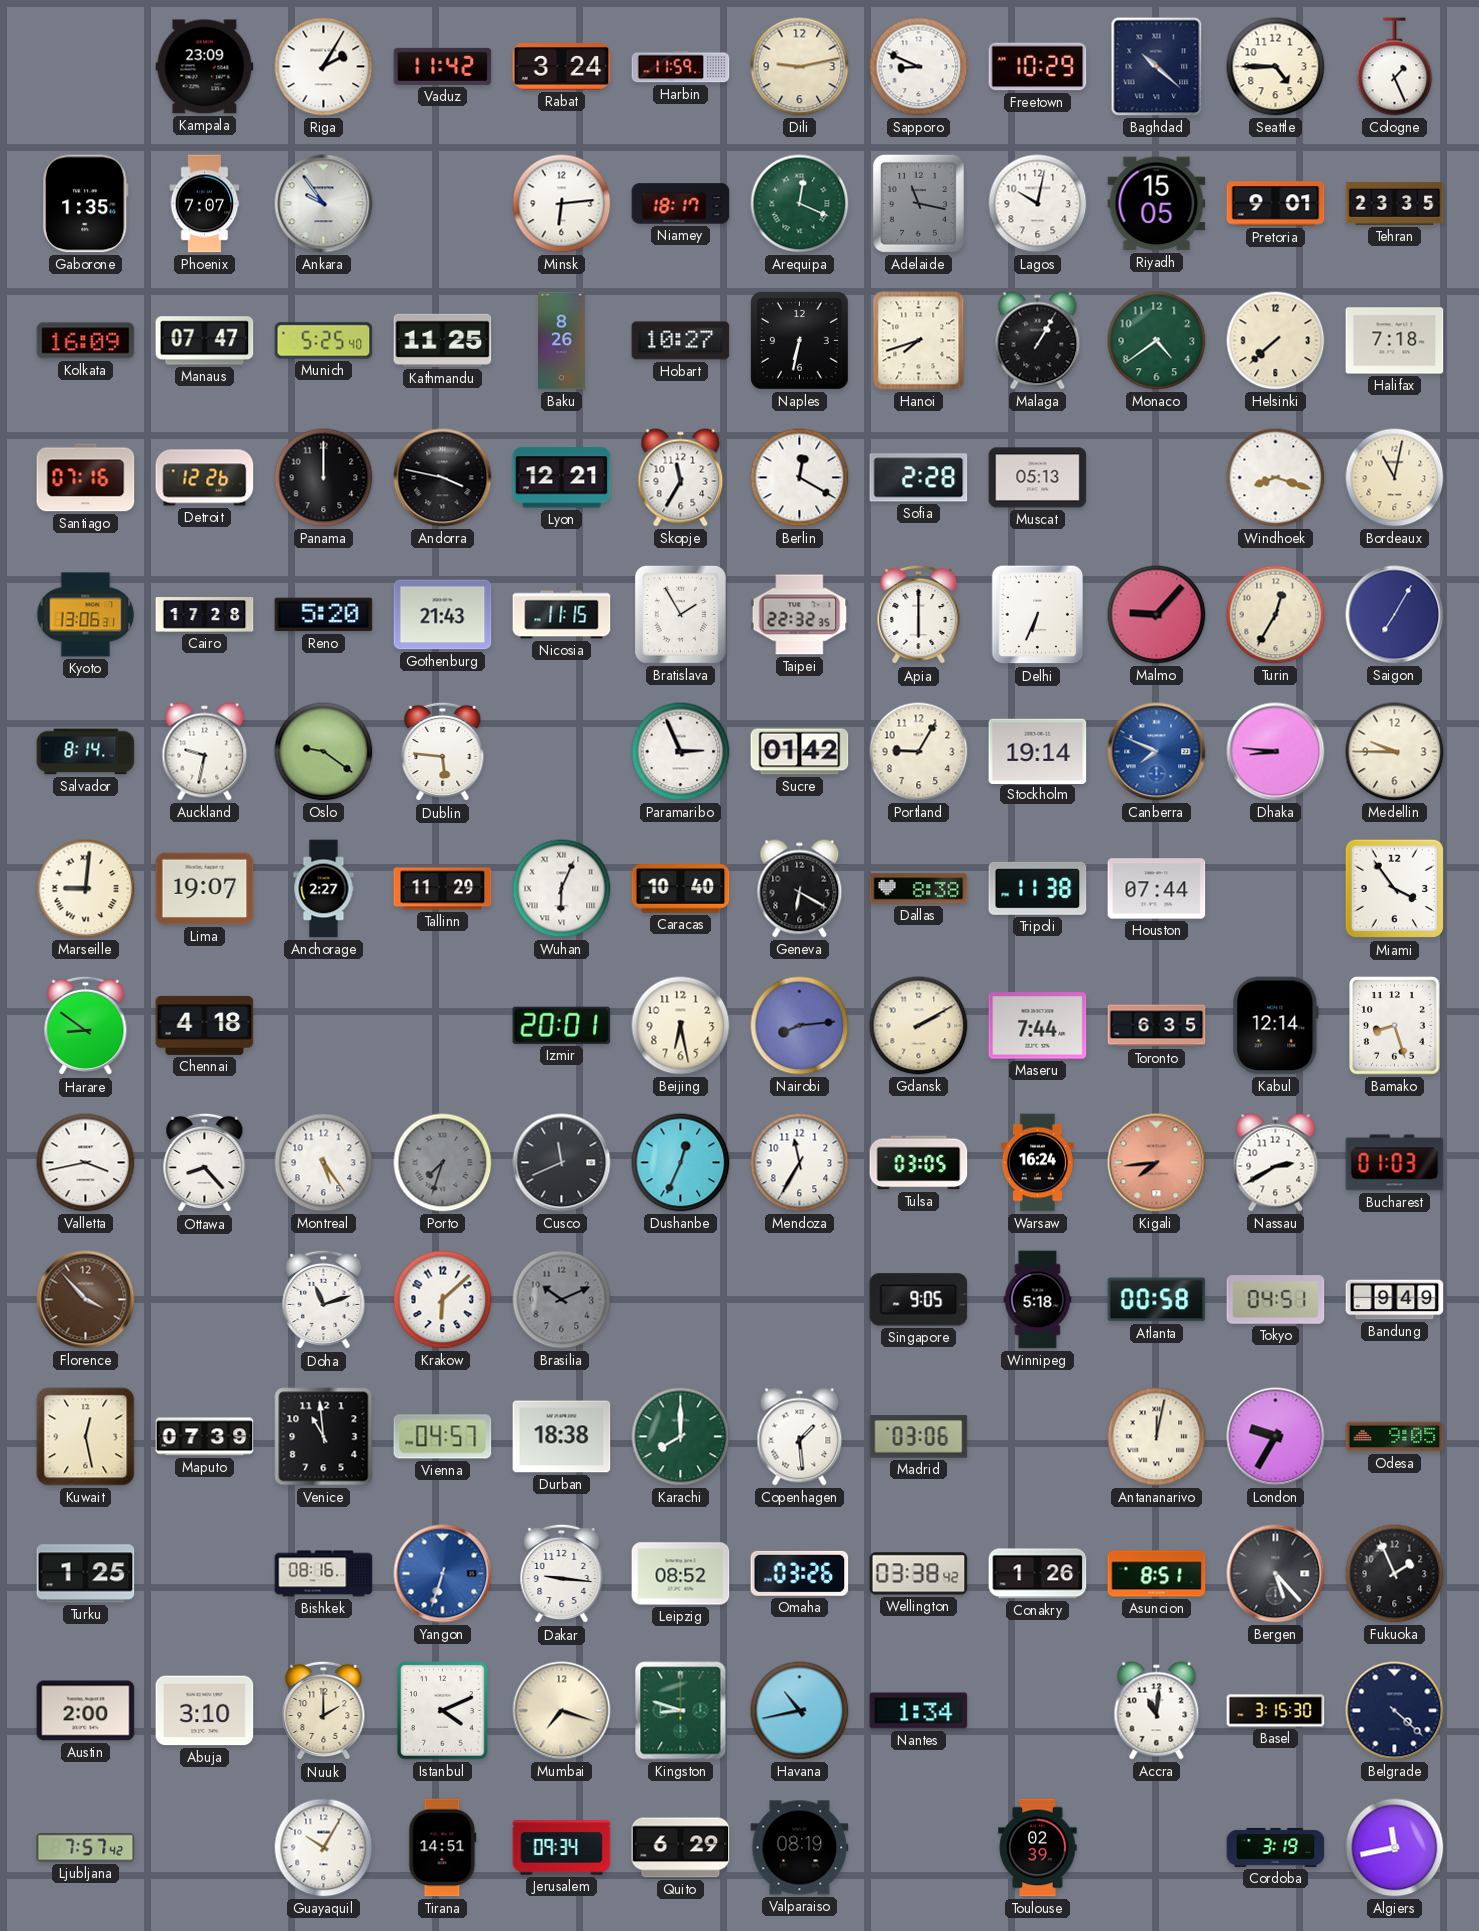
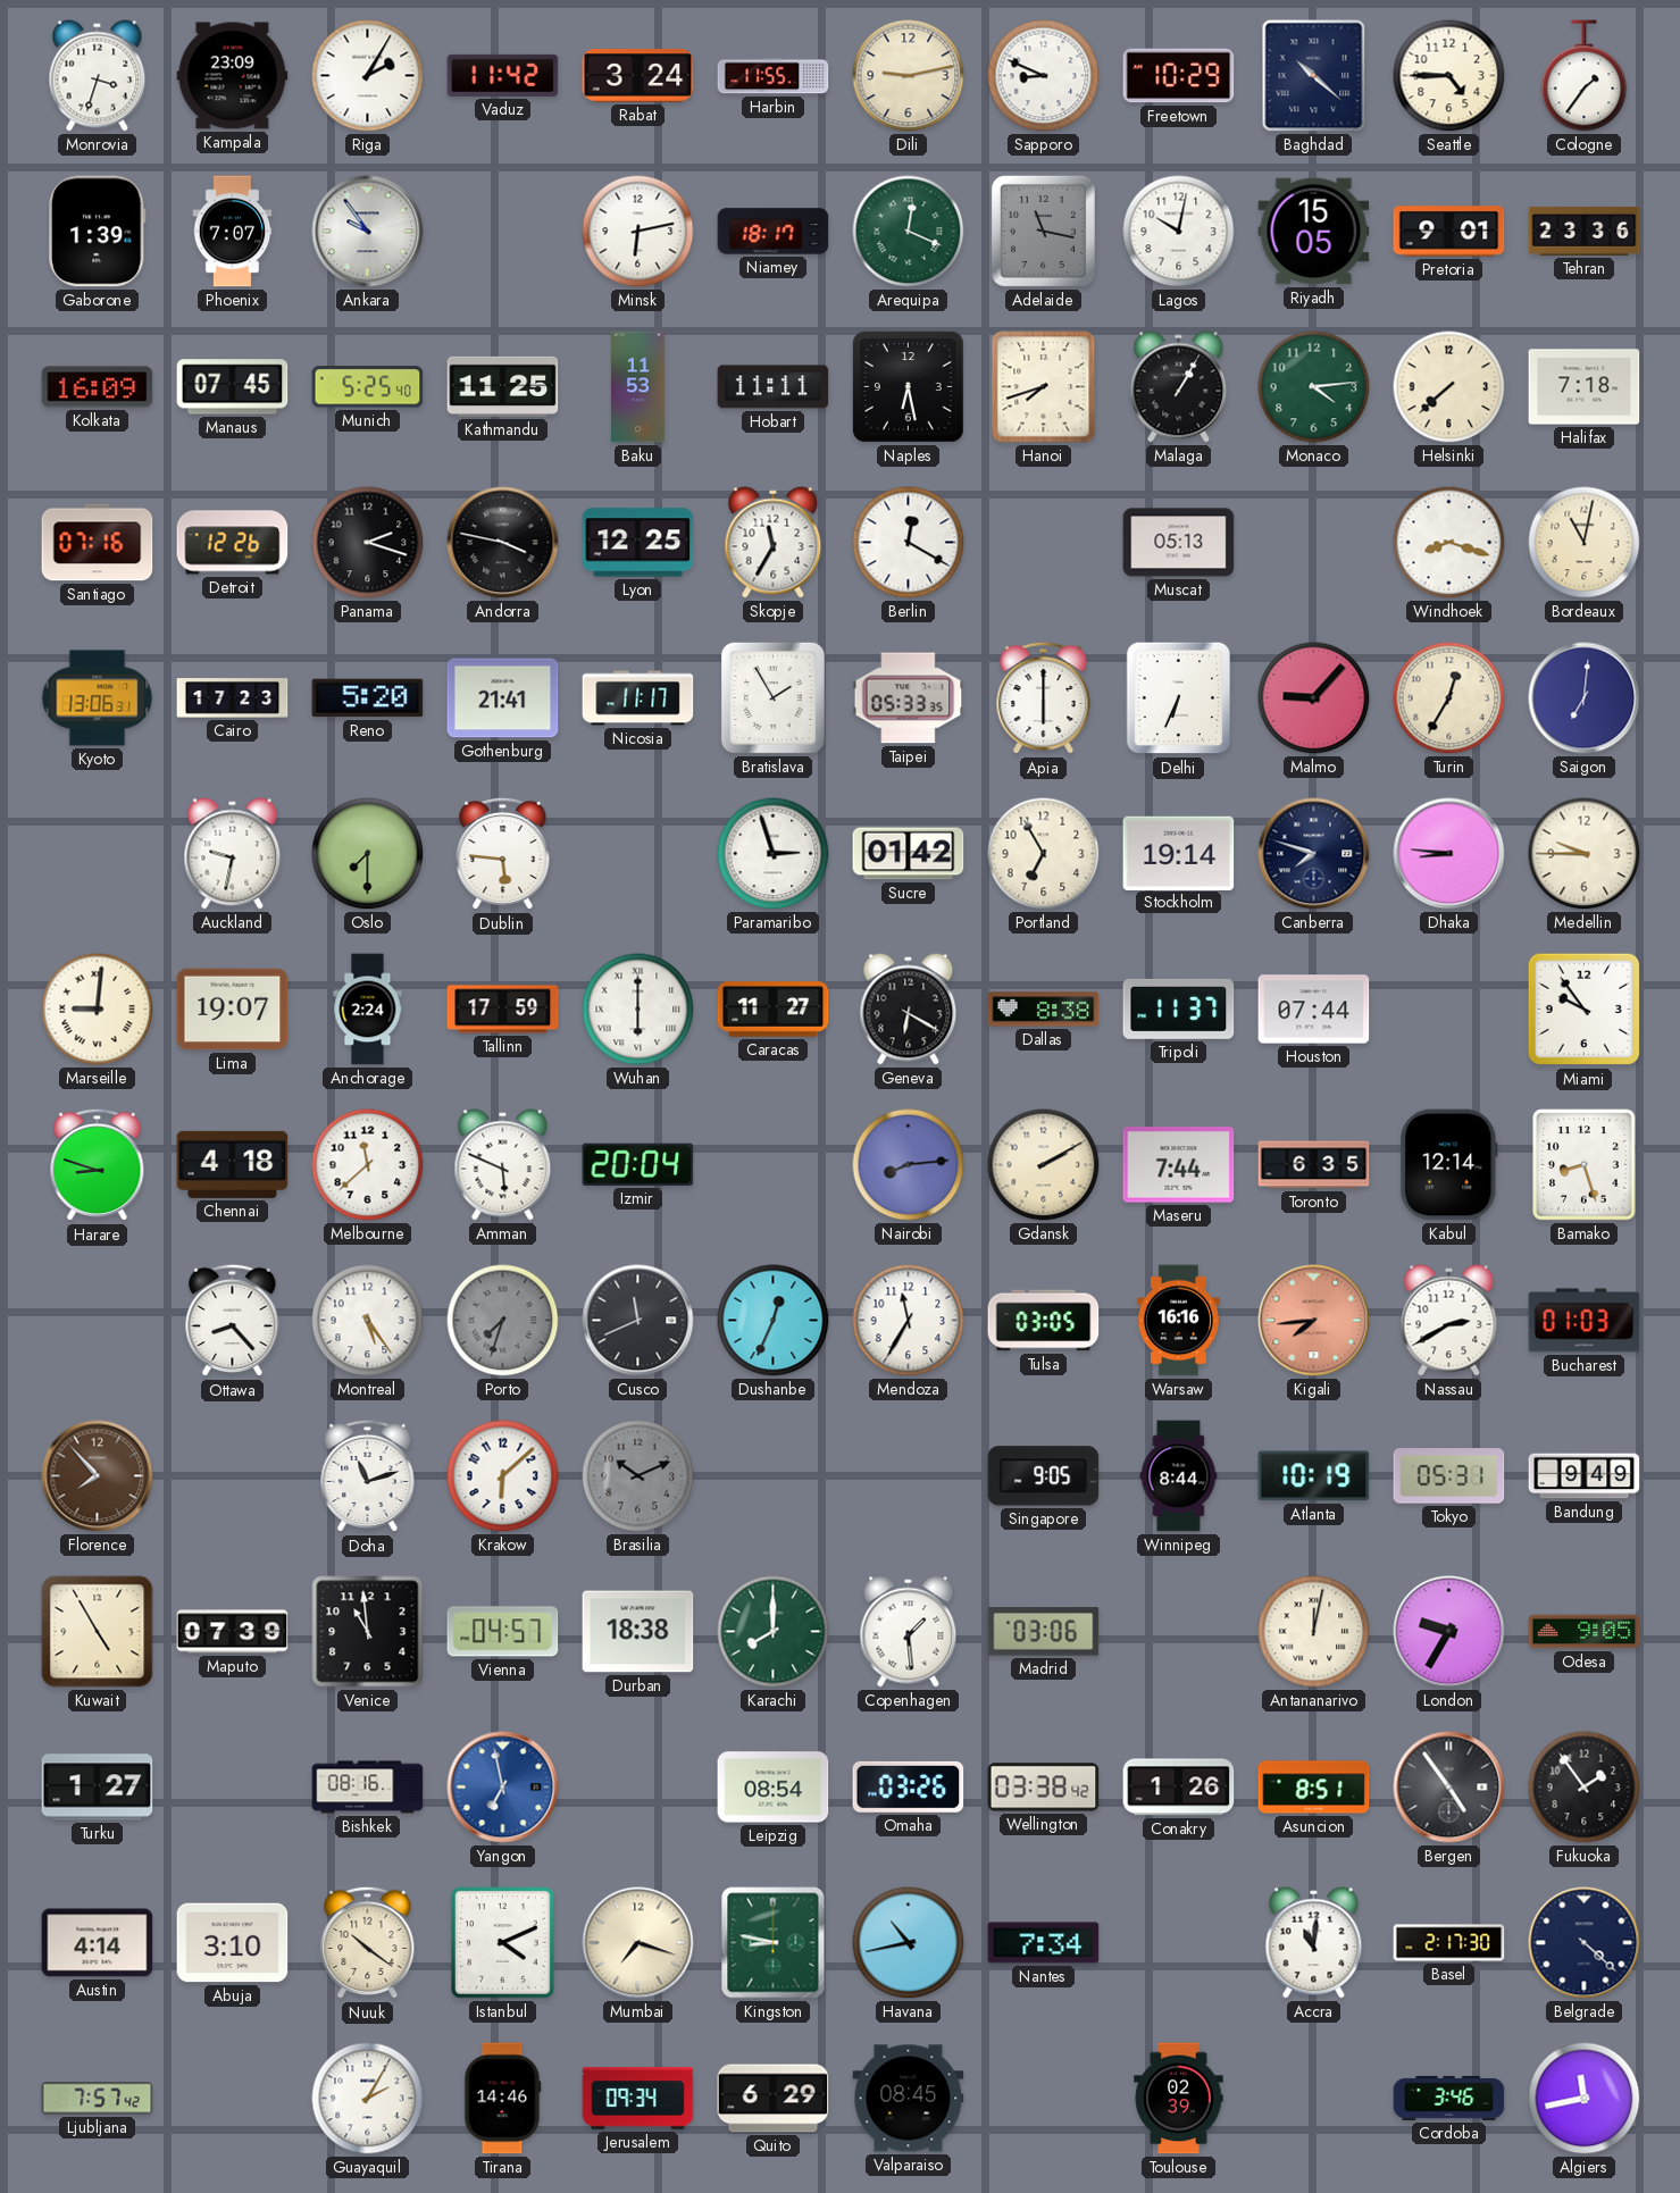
Monrovia: none -> 3:33
Harbin: 11:59 -> 11:55
Cologne: 1:26 -> 1:36
Gaborone: 1:35 -> 1:39
Minsk: 6:14 -> 6:13
Tehran: 23:35 -> 23:36
Manaus: 07:47 -> 07:45
Baku: 8:26 -> 11:53
Hobart: 10:27 -> 11:11
Naples: 6:32 -> 6:28
Monaco: 4:39 -> 4:14
Panama: 12:00 -> 2:18
Lyon: 12:21 -> 12:25
Sofia: 2:28 -> none
Cairo: 17:28 -> 17:23
Gothenburg: 21:43 -> 21:41
Nicosia: 11:15 -> 11:17
Taipei: 22:32 -> 05:33
Saigon: 7:05 -> 7:01
Salvador: 8:14 -> none
Oslo: 9:21 -> 7:30
Paramaribo: 2:56 -> 2:57
Portland: 9:05 -> 6:55
Canberra: 7:49 -> 7:48
Canberra dial: blue -> navy
Anchorage: 2:27 -> 2:24
Tallinn: 11:29 -> 17:59
Wuhan: 6:04 -> 6:00
Caracas: 10:40 -> 11:27
Tripoli: 11:38 -> 11:37
Miami: 3:54 -> 9:54
Harare: 8:51 -> 8:48
Melbourne: none -> 11:38
Amman: none -> 5:49
Izmir: 20:01 -> 20:04
Beijing: 6:28 -> none
Valletta: 3:43 -> none
Warsaw: 16:24 -> 16:16
Florence: 3:53 -> 7:53
Winnipeg: 5:18 -> 8:44
Atlanta: 00:58 -> 10:19
Tokyo: 04:51 -> 05:31
Kuwait: 12:28 -> 4:55
Turku: 1:25 -> 1:27
Yangon: 6:33 -> 6:58
Dakar: 9:16 -> none
Leipzig: 08:52 -> 08:54
Bergen: 5:23 -> 4:54
Fukuoka: 1:56 -> 1:54
Austin: 2:00 -> 4:14
Nuuk: 2:00 -> 10:21
Kingston: 8:48 -> 8:47
Nantes: 1:34 -> 7:34
Basel: 3:15 -> 2:17
Guayaquil: 10:05 -> 2:05
Tirana: 14:51 -> 14:46
Valparaiso: 08:19 -> 08:45
Cordoba: 3:19 -> 3:46
